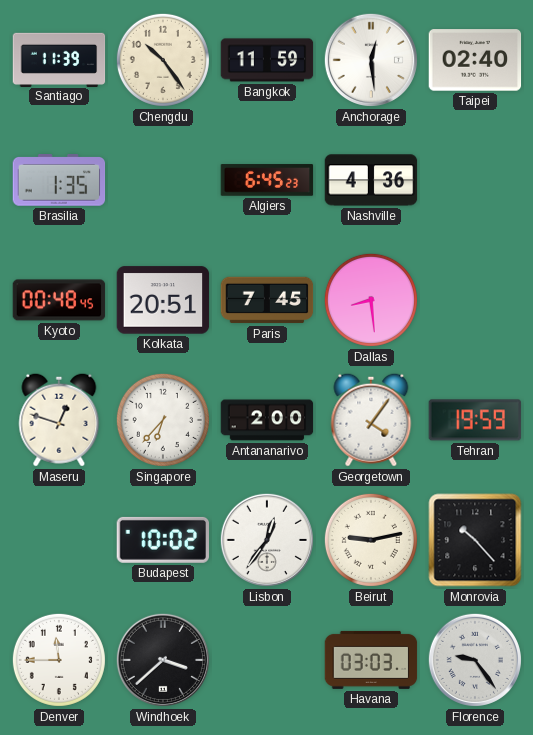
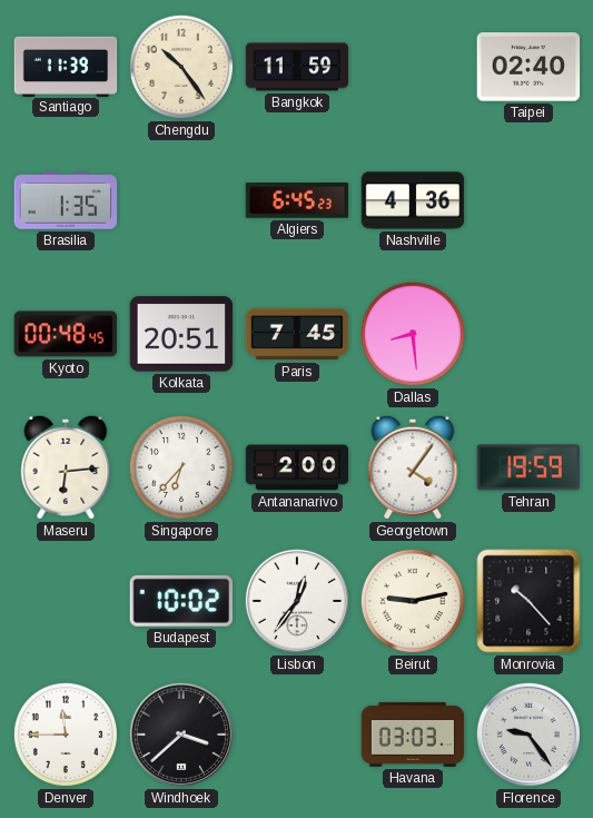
Anchorage: 12:29 -> none
Maseru: 12:48 -> 6:14
